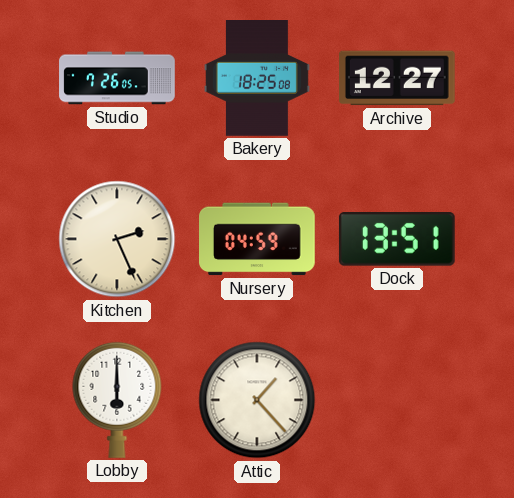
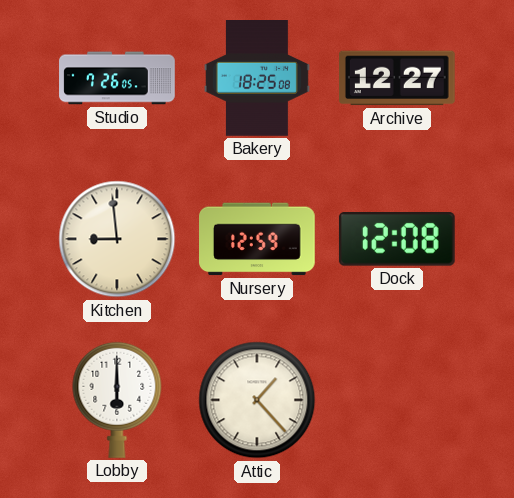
Kitchen: 2:26 -> 8:59
Nursery: 04:59 -> 12:59
Dock: 13:51 -> 12:08
